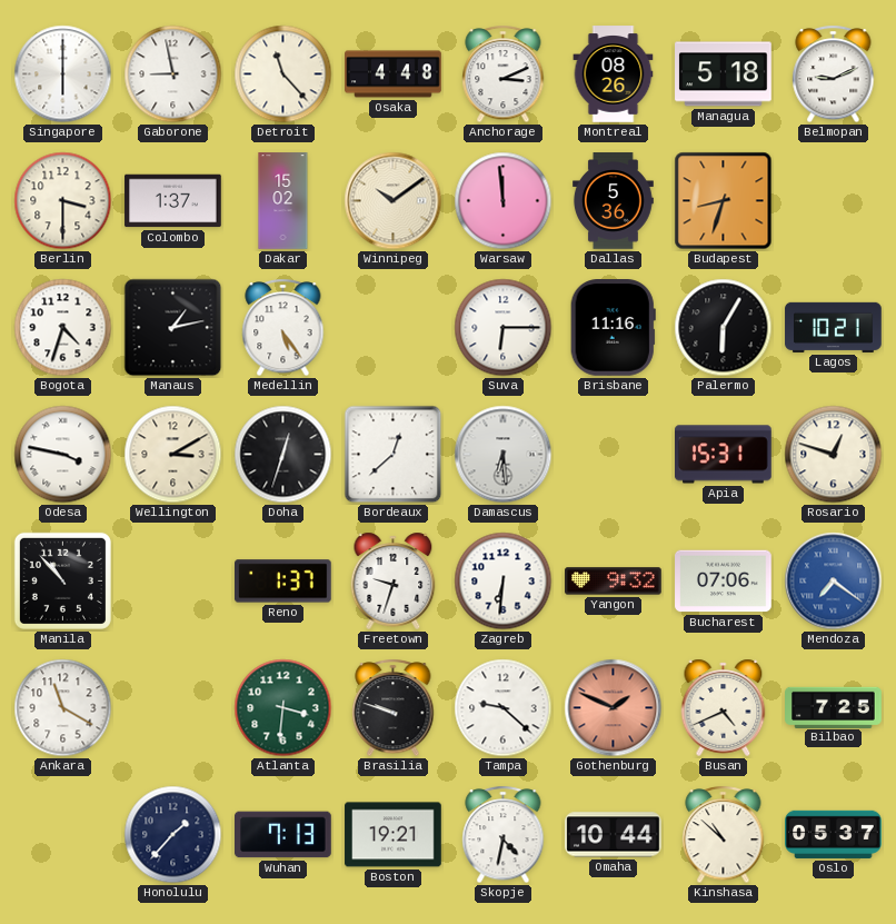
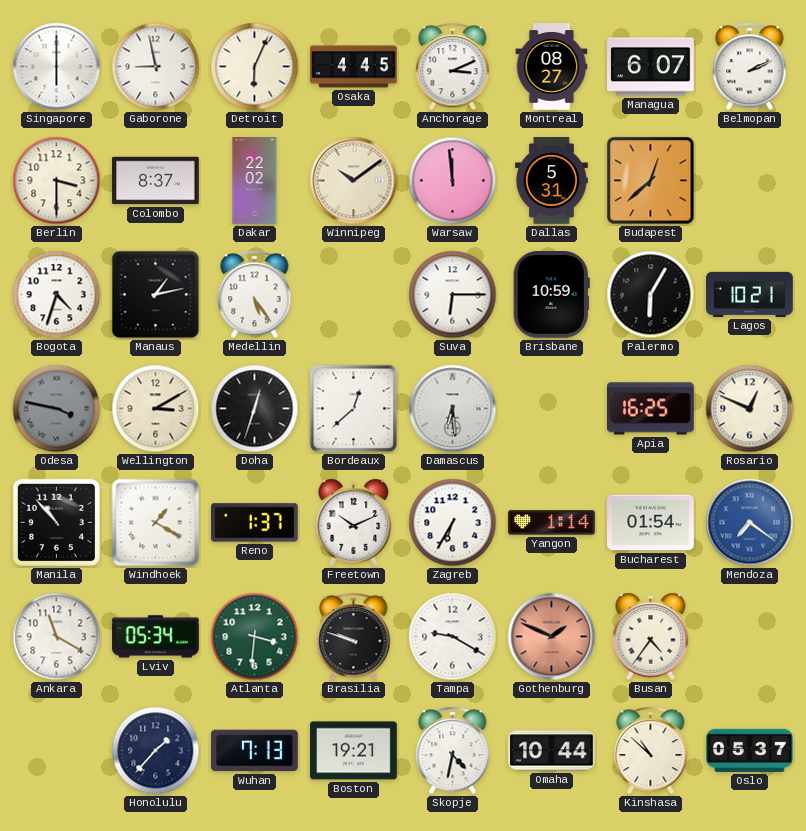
Detroit: 11:23 -> 6:04
Osaka: 4:48 -> 4:45
Montreal: 08:26 -> 08:27
Managua: 5:18 -> 6:07
Belmopan: 9:11 -> 2:11
Colombo: 1:37 -> 8:37
Dakar: 15:02 -> 22:02
Dallas: 5:36 -> 5:31
Budapest: 8:33 -> 12:38
Brisbane: 11:16 -> 10:59
Odesa dial: white -> grey
Apia: 15:31 -> 16:25
Rosario: 12:48 -> 12:49
Windhoek: none -> 1:20
Freetown: 9:33 -> 10:11
Zagreb: 6:31 -> 6:35
Yangon: 9:32 -> 1:14
Bucharest: 07:06 -> 01:54
Lviv: none -> 05:34
Tampa: 9:22 -> 9:20
Busan: 4:41 -> 4:36
Bilbao: 7:25 -> none
